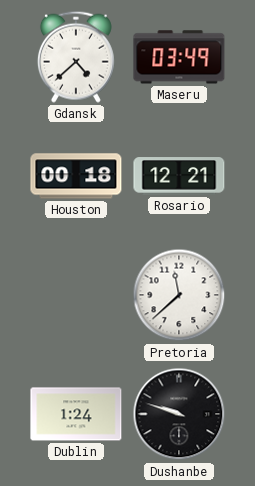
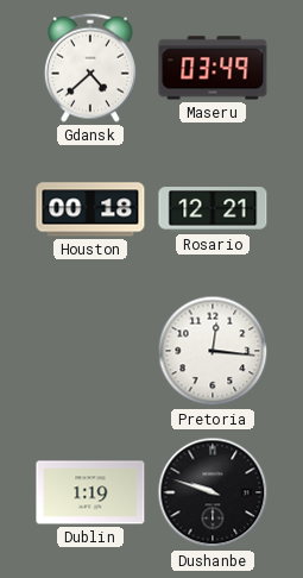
Pretoria: 11:38 -> 12:16
Dublin: 1:24 -> 1:19
